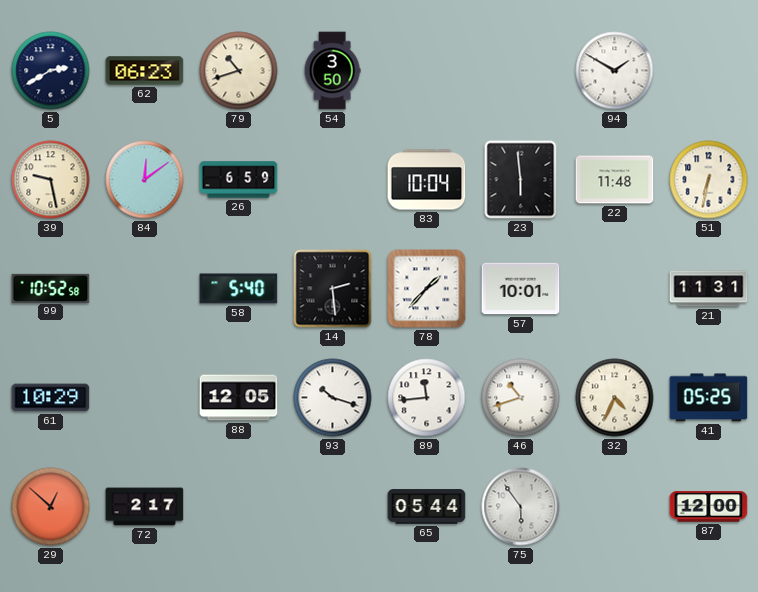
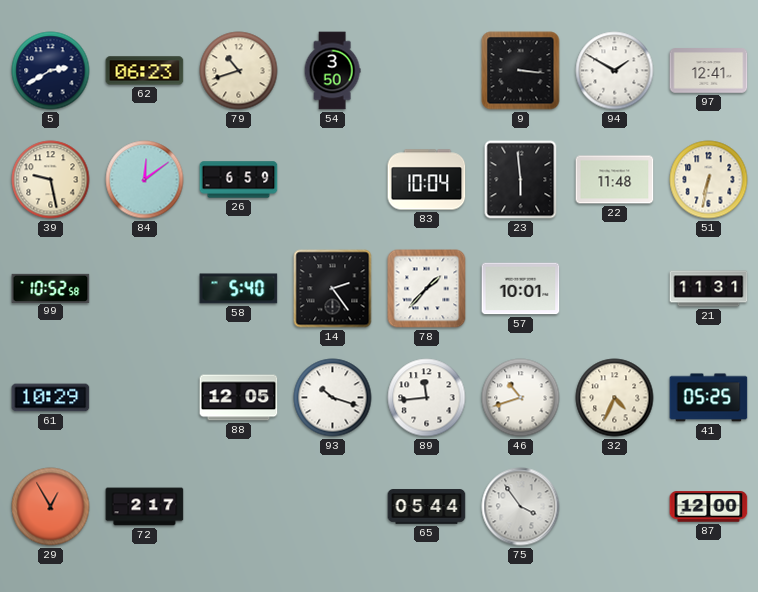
9: none -> 3:16
97: none -> 12:41
14: 2:29 -> 2:24
29: 12:52 -> 12:55
75: 5:54 -> 3:54
